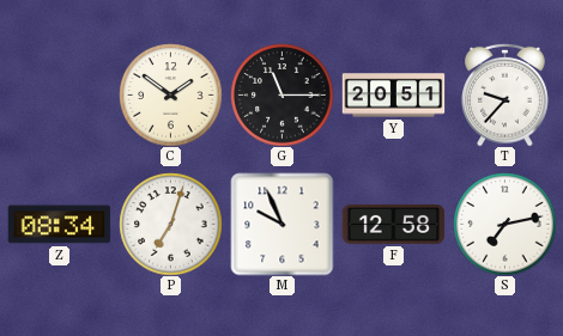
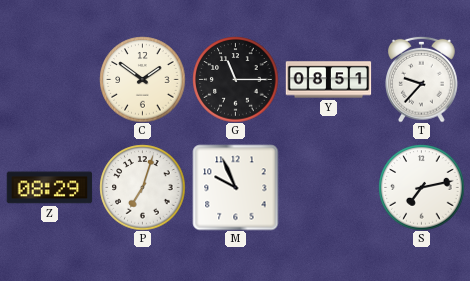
Y: 20:51 -> 08:51
Z: 08:34 -> 08:29
F: 12:58 -> none
